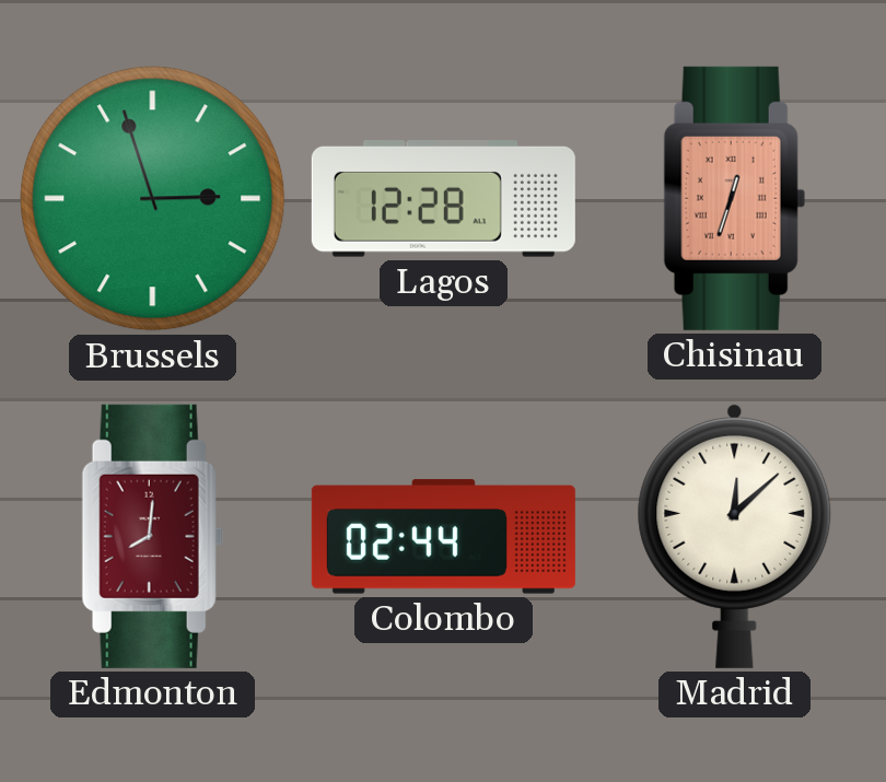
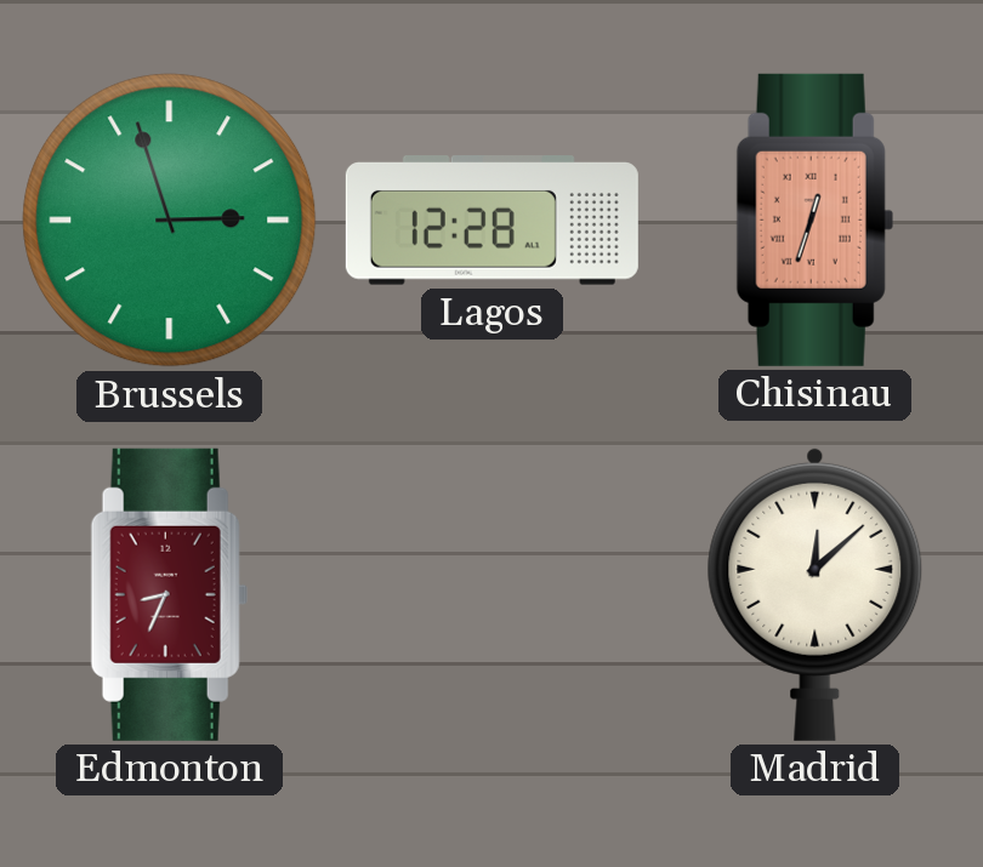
Edmonton: 8:01 -> 8:34
Colombo: 02:44 -> none
